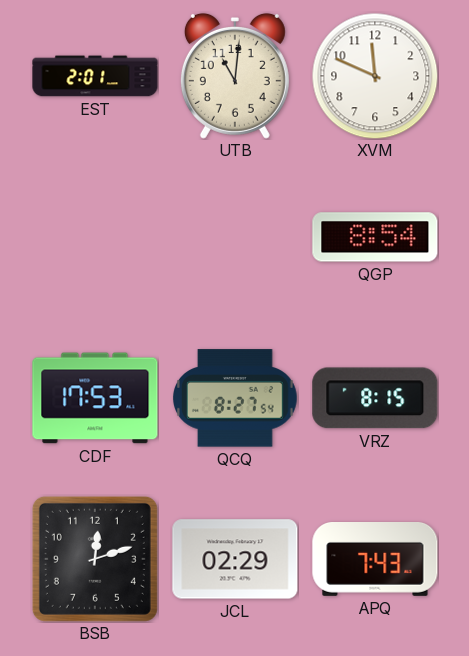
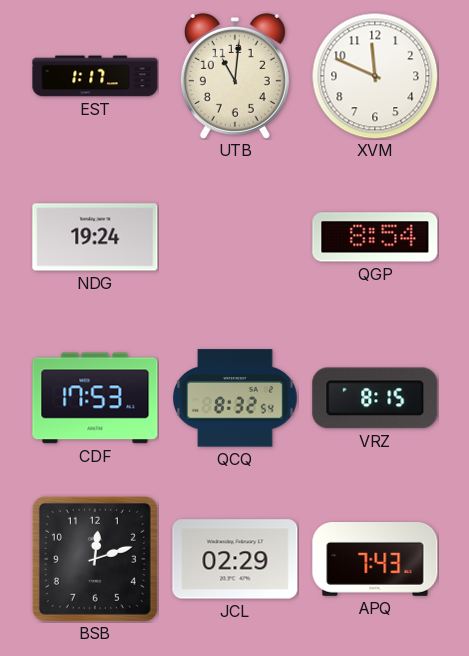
EST: 2:01 -> 1:17
NDG: none -> 19:24
QCQ: 8:27 -> 8:32
